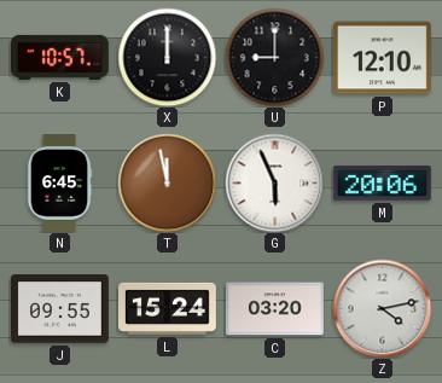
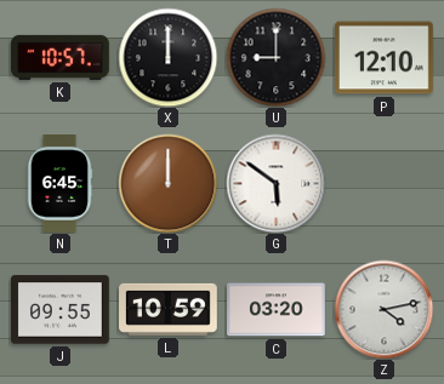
T: 11:58 -> 12:00
G: 5:56 -> 5:51
M: 20:06 -> none
L: 15:24 -> 10:59
